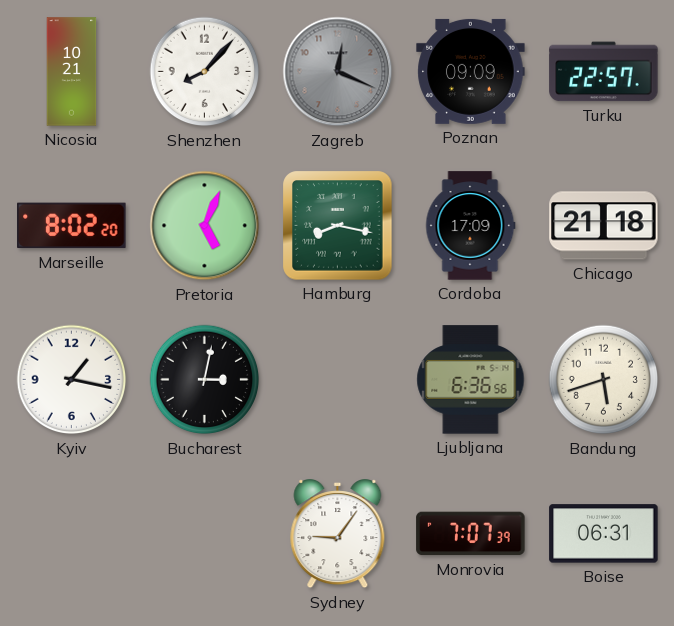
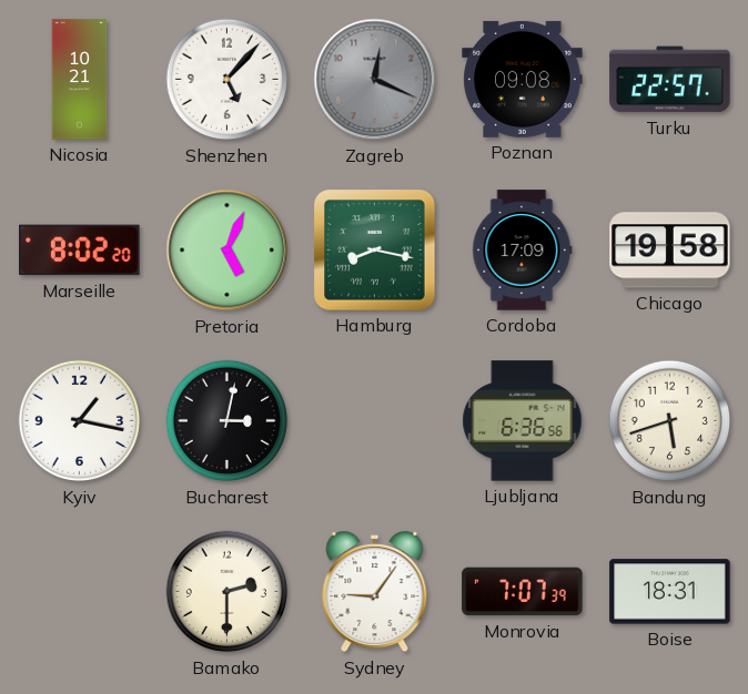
Shenzhen: 8:07 -> 5:07
Poznan: 09:09 -> 09:08
Chicago: 21:18 -> 19:58
Bamako: none -> 2:30
Boise: 06:31 -> 18:31
